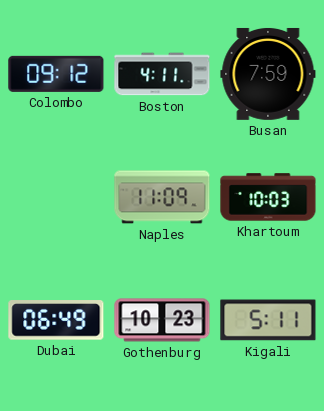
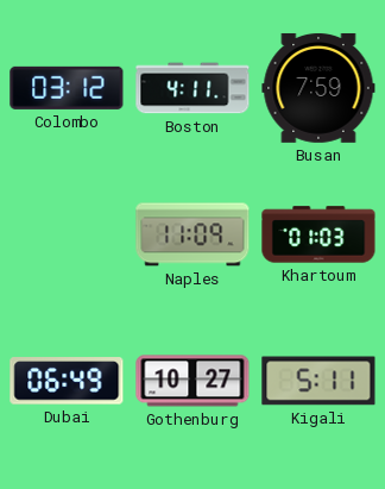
Colombo: 09:12 -> 03:12
Khartoum: 10:03 -> 01:03
Gothenburg: 10:23 -> 10:27
